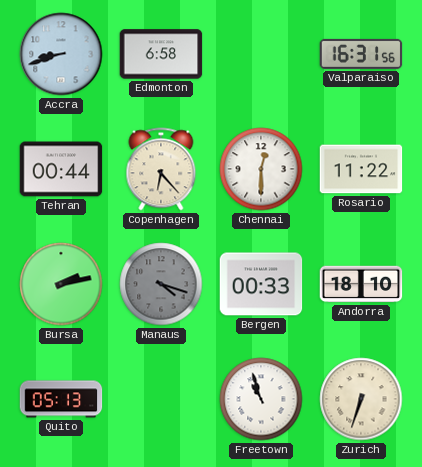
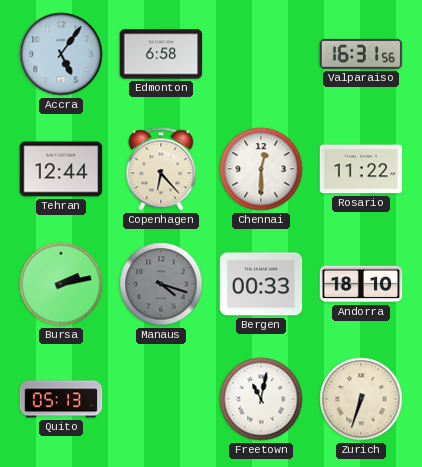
Accra: 8:42 -> 5:06
Tehran: 00:44 -> 12:44
Freetown: 10:57 -> 11:02
